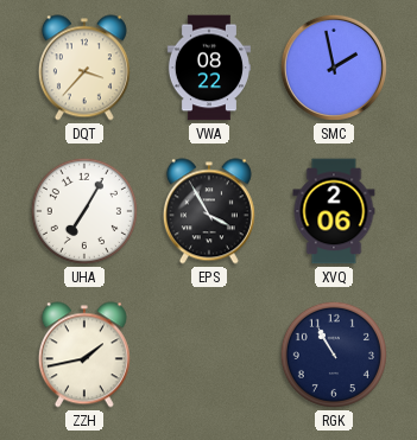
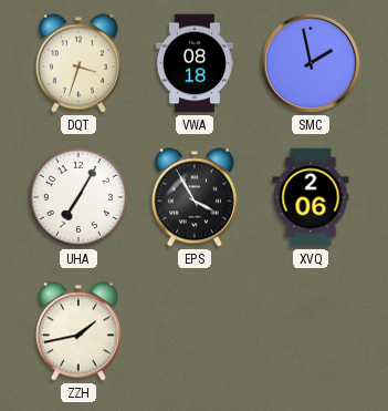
DQT: 3:37 -> 3:33
VWA: 08:22 -> 08:18
RGK: 10:55 -> none
